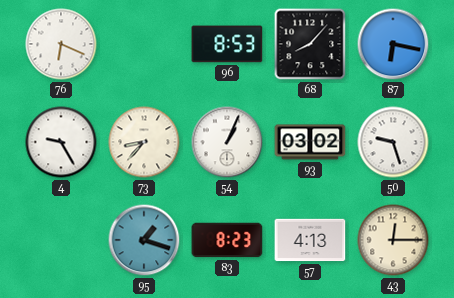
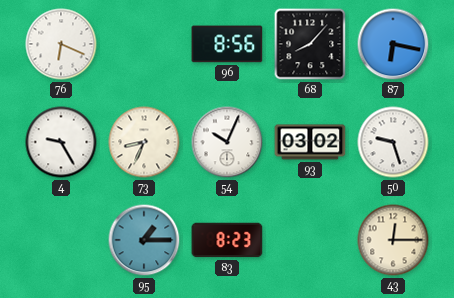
96: 8:53 -> 8:56
73: 8:37 -> 8:34
54: 1:04 -> 10:04
95: 1:18 -> 1:15
57: 4:13 -> none
